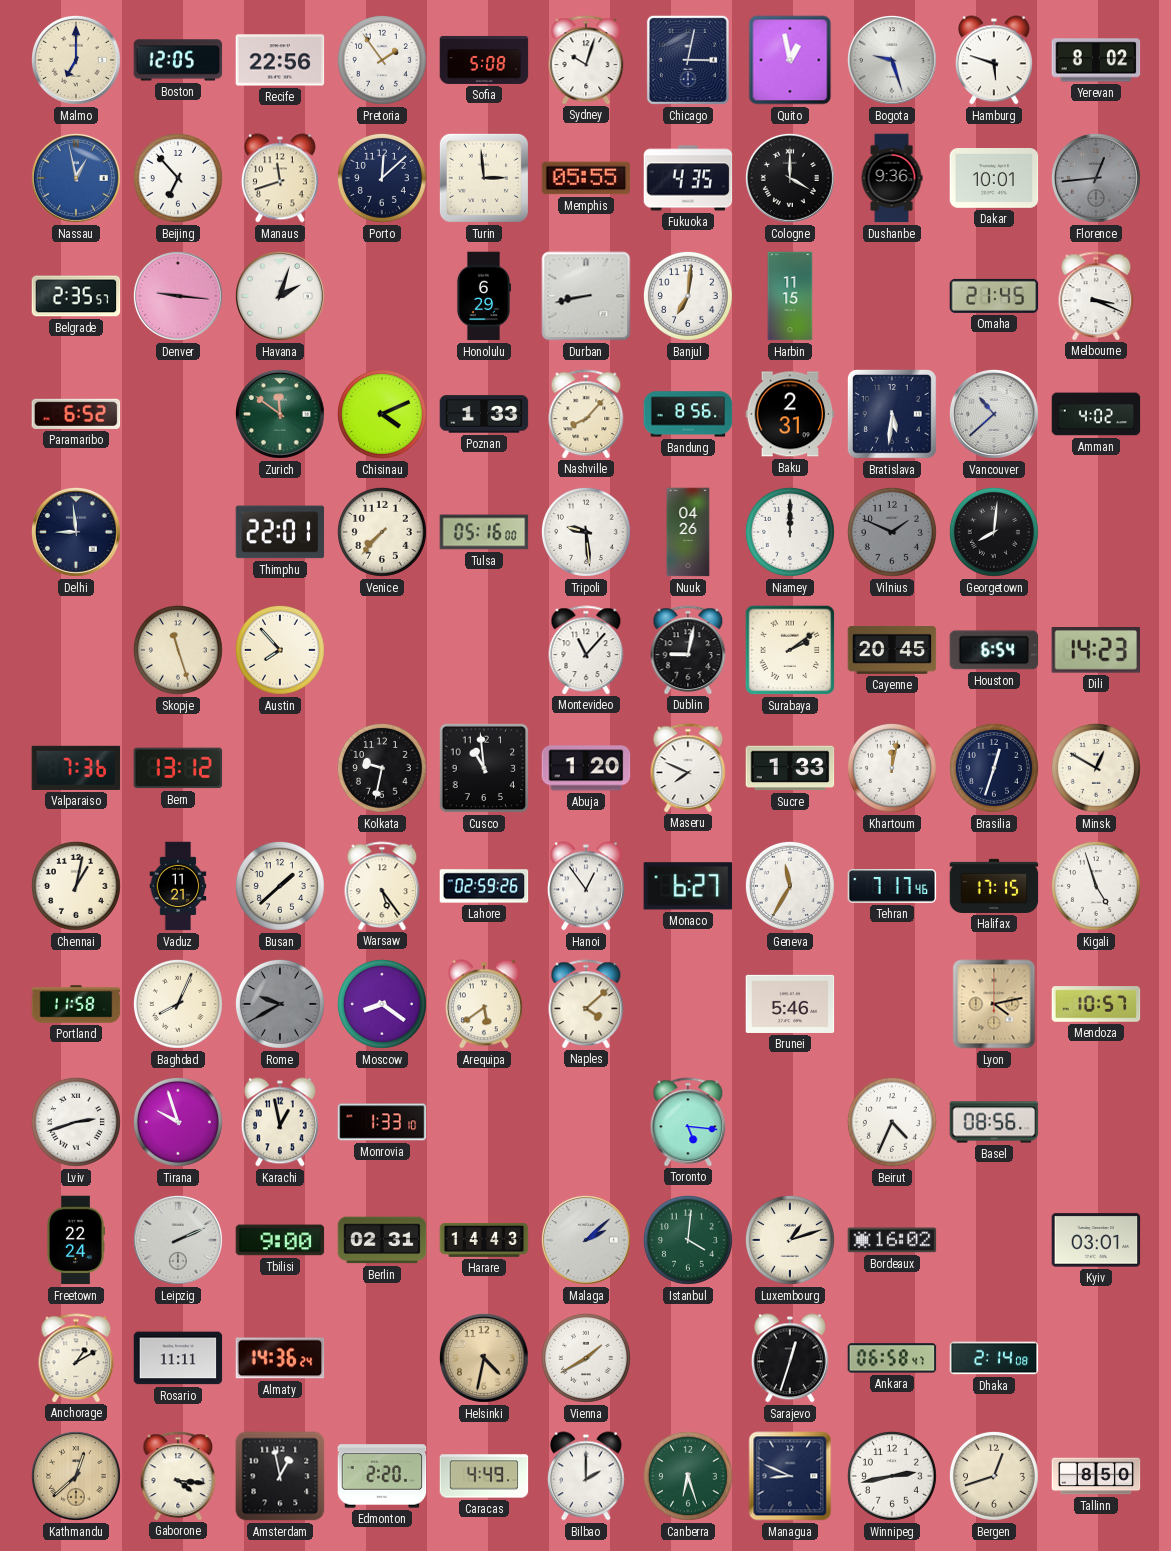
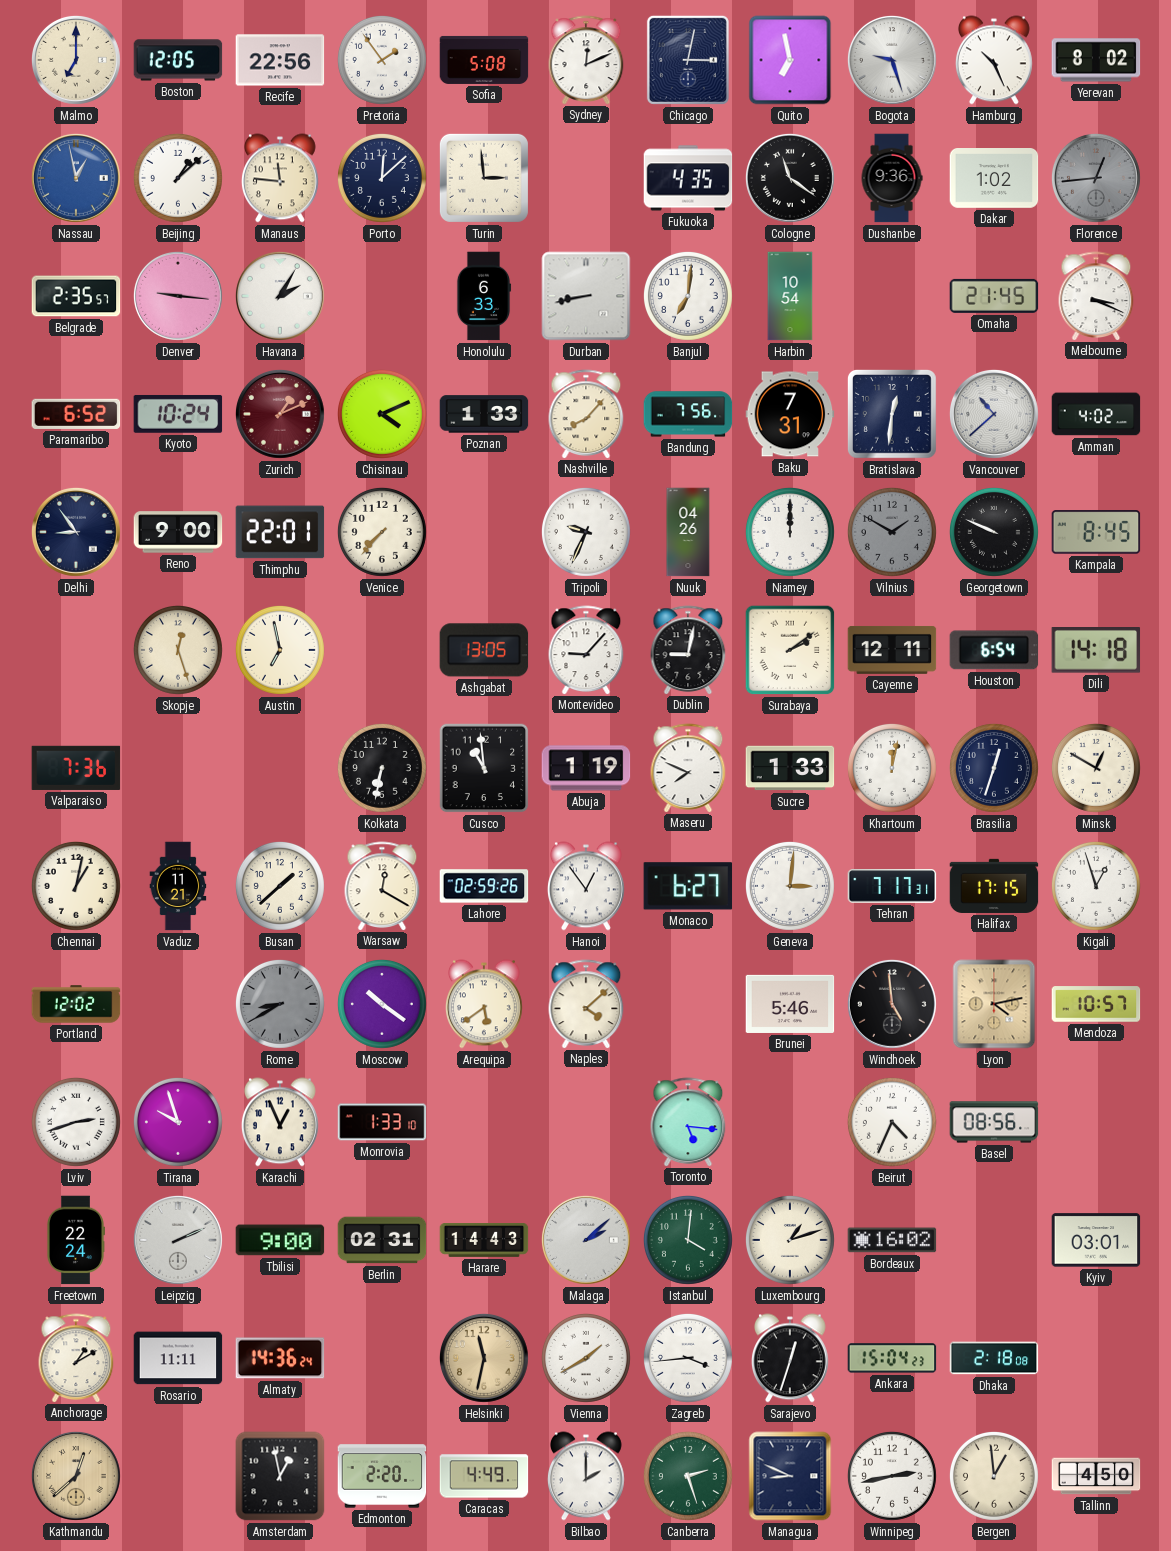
Sydney: 10:03 -> 12:11
Quito: 12:58 -> 6:58
Hamburg: 5:48 -> 10:26
Beijing: 6:53 -> 1:08
Manaus: 11:42 -> 11:46
Memphis: 05:55 -> none
Cologne: 4:00 -> 11:21
Dakar: 10:01 -> 1:02
Havana: 2:03 -> 2:05
Honolulu: 6:29 -> 6:33
Harbin: 11:15 -> 10:54
Kyoto: none -> 10:24
Zurich: 11:51 -> 1:11
Zurich dial: green -> burgundy
Bandung: 8:56 -> 7:56
Baku: 2:31 -> 7:31
Bratislava: 5:31 -> 12:31
Delhi: 8:59 -> 8:54
Reno: none -> 9:00
Tulsa: 05:16 -> none
Tripoli: 9:29 -> 9:34
Vilnius: 1:49 -> 1:50
Georgetown: 8:01 -> 9:49
Kampala: none -> 8:45
Skopje: 11:27 -> 12:27
Austin: 7:53 -> 6:58
Ashgabat: none -> 13:05
Montevideo: 11:07 -> 9:07
Cayenne: 20:45 -> 12:11
Dili: 14:23 -> 14:18
Bern: 13:12 -> none
Kolkata: 9:32 -> 6:32
Abuja: 1:20 -> 1:19
Warsaw: 5:24 -> 12:20
Geneva: 11:35 -> 3:01
Tehran: 7:17:46 -> 7:17:31
Kigali: 4:57 -> 12:57
Portland: 11:58 -> 12:02
Baghdad: 8:04 -> none
Rome: 9:40 -> 8:40
Moscow: 8:21 -> 10:21
Windhoek: none -> 4:59
Karachi: 12:58 -> 12:56
Helsinki: 4:32 -> 11:32
Zagreb: none -> 3:44
Ankara: 06:58 -> 15:04
Dhaka: 2:14 -> 2:18
Gaborone: 4:16 -> none
Canberra: 6:27 -> 2:27
Bergen: 12:42 -> 12:59
Tallinn: 8:50 -> 4:50
